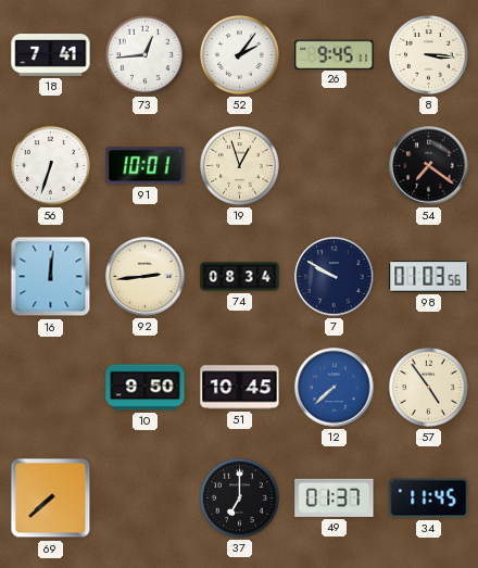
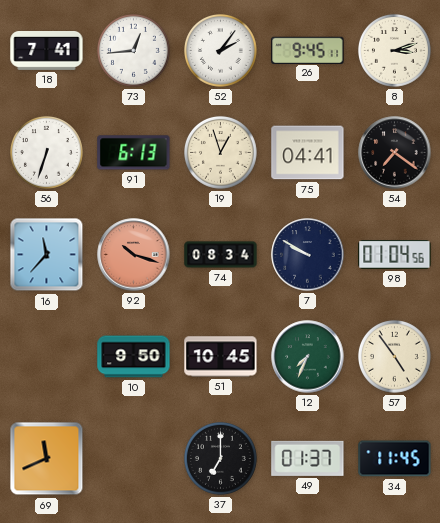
8: 3:16 -> 3:12
91: 10:01 -> 6:13
75: none -> 04:41
16: 12:01 -> 11:37
92: 2:44 -> 10:18
92 dial: cream -> salmon
98: 01:03 -> 01:04
12: 7:38 -> 7:34
12 dial: blue -> green
69: 7:38 -> 11:41
